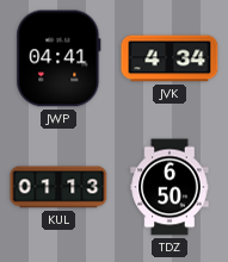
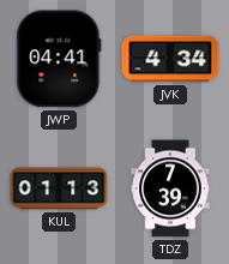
TDZ: 6:50 -> 7:39
